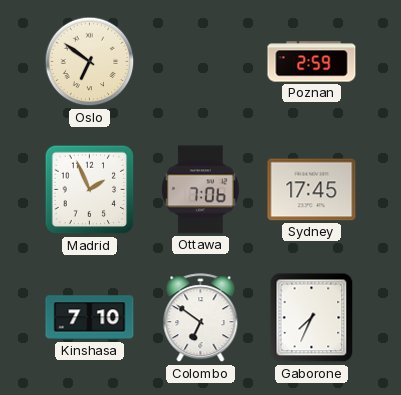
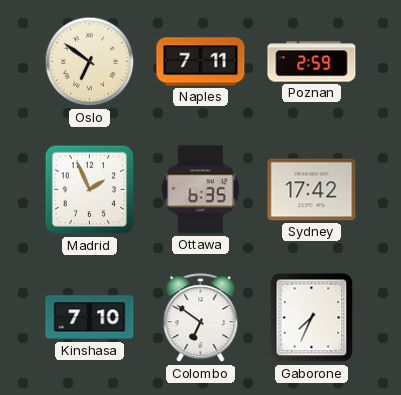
Naples: none -> 7:11
Ottawa: 7:06 -> 6:35
Sydney: 17:45 -> 17:42
